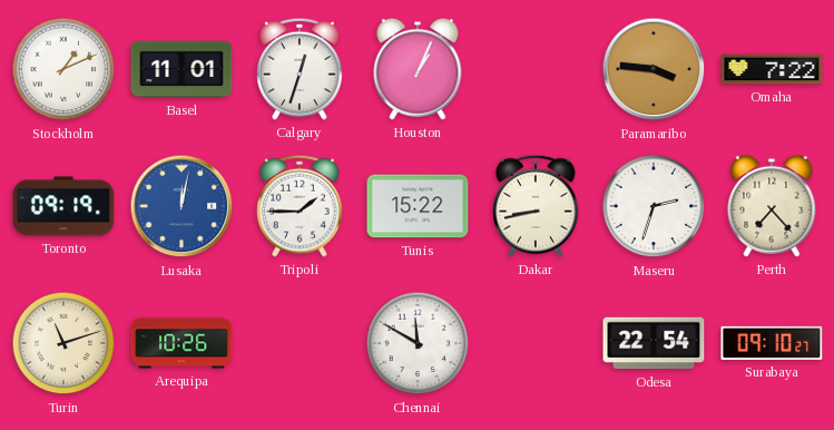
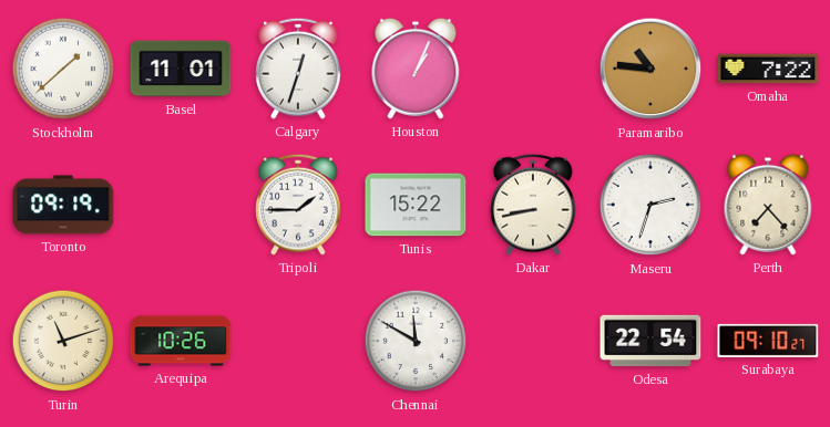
Stockholm: 1:11 -> 1:38
Paramaribo: 3:46 -> 10:46
Lusaka: 12:02 -> none
